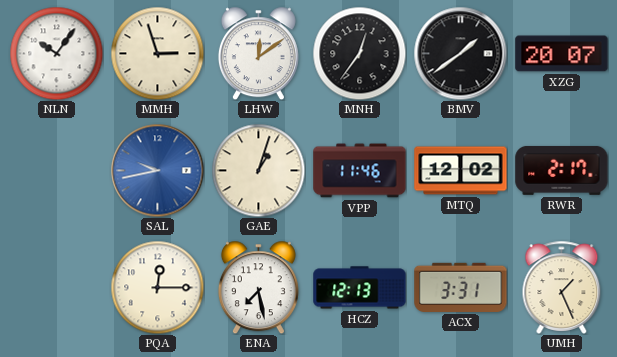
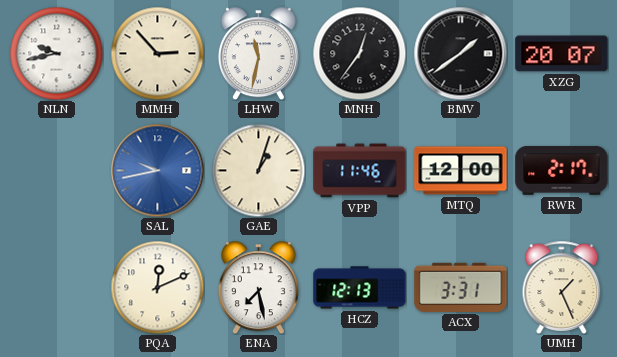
NLN: 10:06 -> 9:43
MMH: 2:57 -> 2:53
LHW: 12:09 -> 11:32
MTQ: 12:02 -> 12:00
PQA: 12:15 -> 12:11
